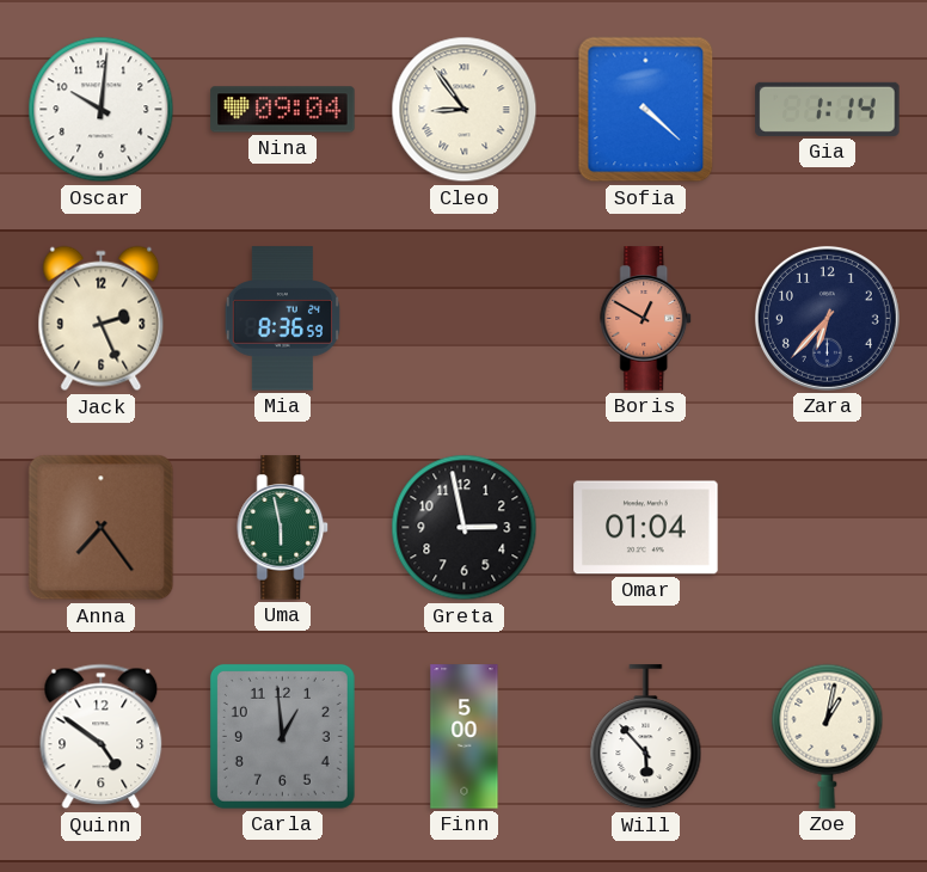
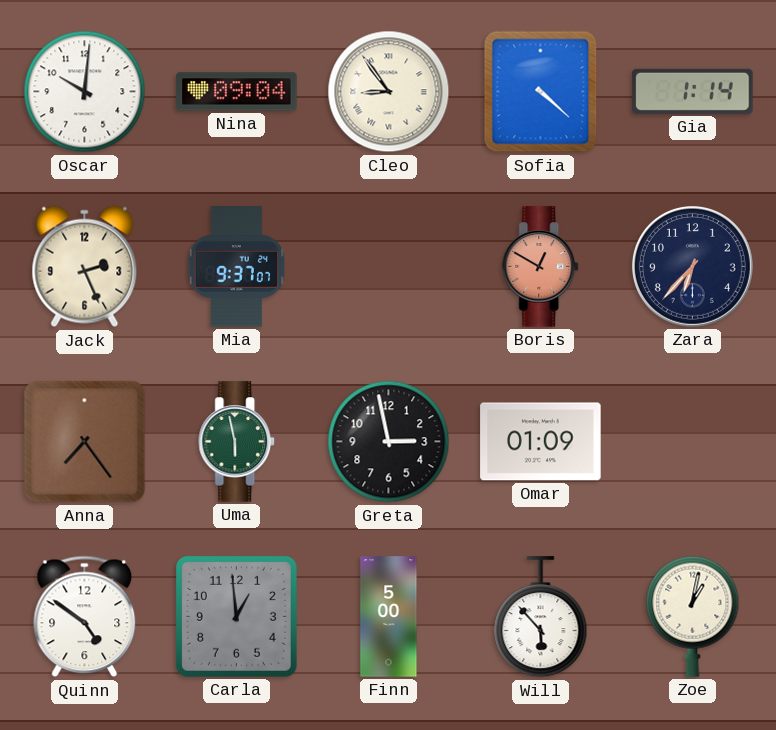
Mia: 8:36 -> 9:37
Omar: 01:04 -> 01:09
